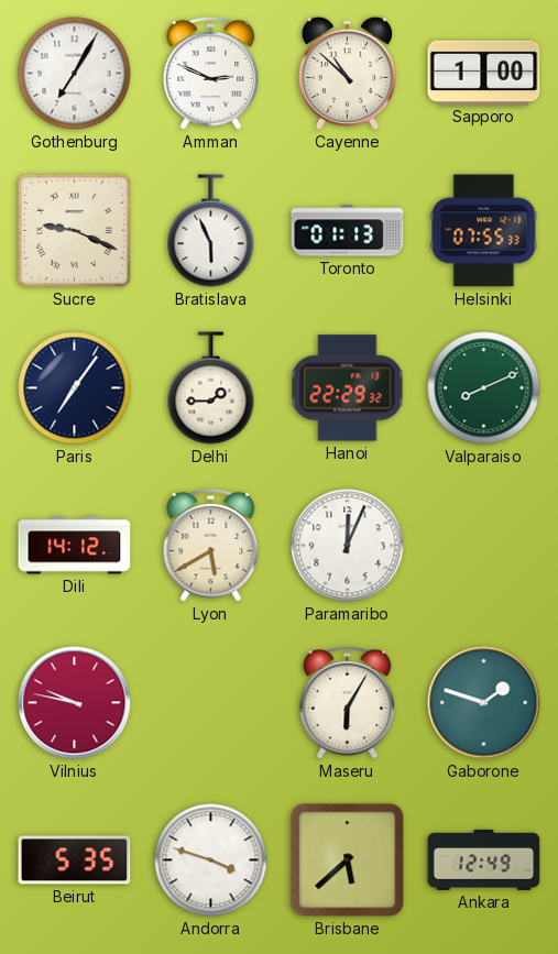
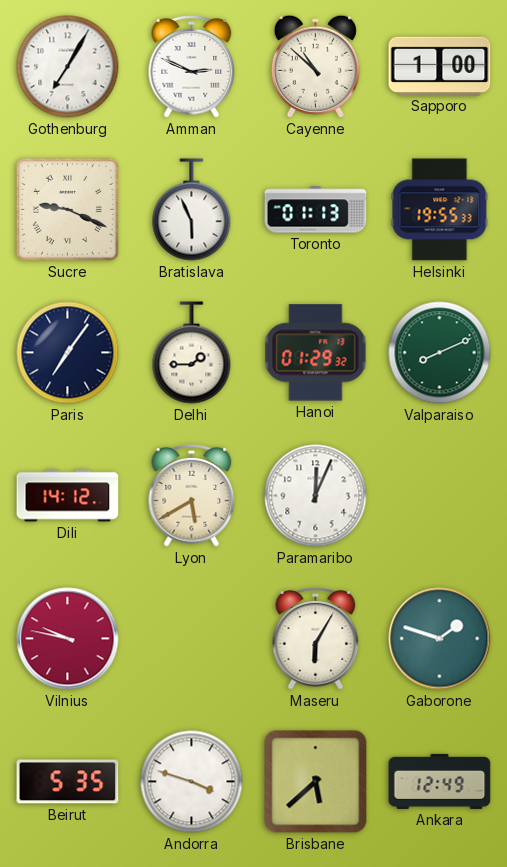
Helsinki: 07:55 -> 19:55
Hanoi: 22:29 -> 01:29
